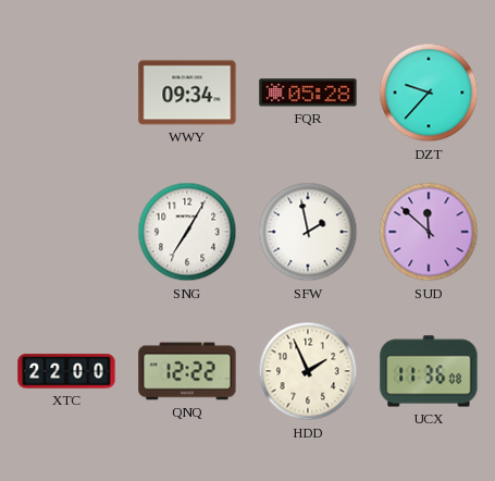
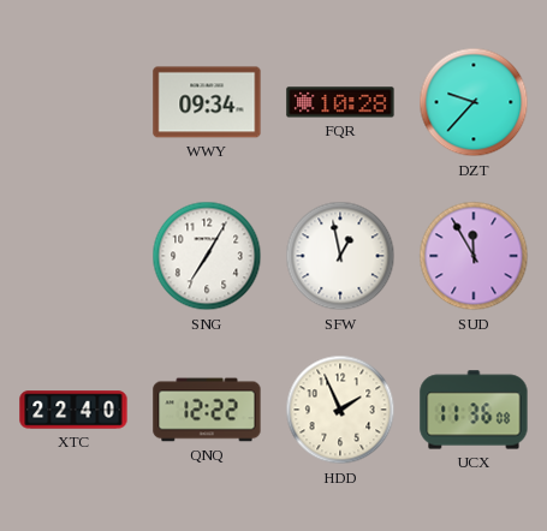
FQR: 05:28 -> 10:28
SFW: 1:58 -> 12:58
SUD: 11:52 -> 11:55
XTC: 22:00 -> 22:40
